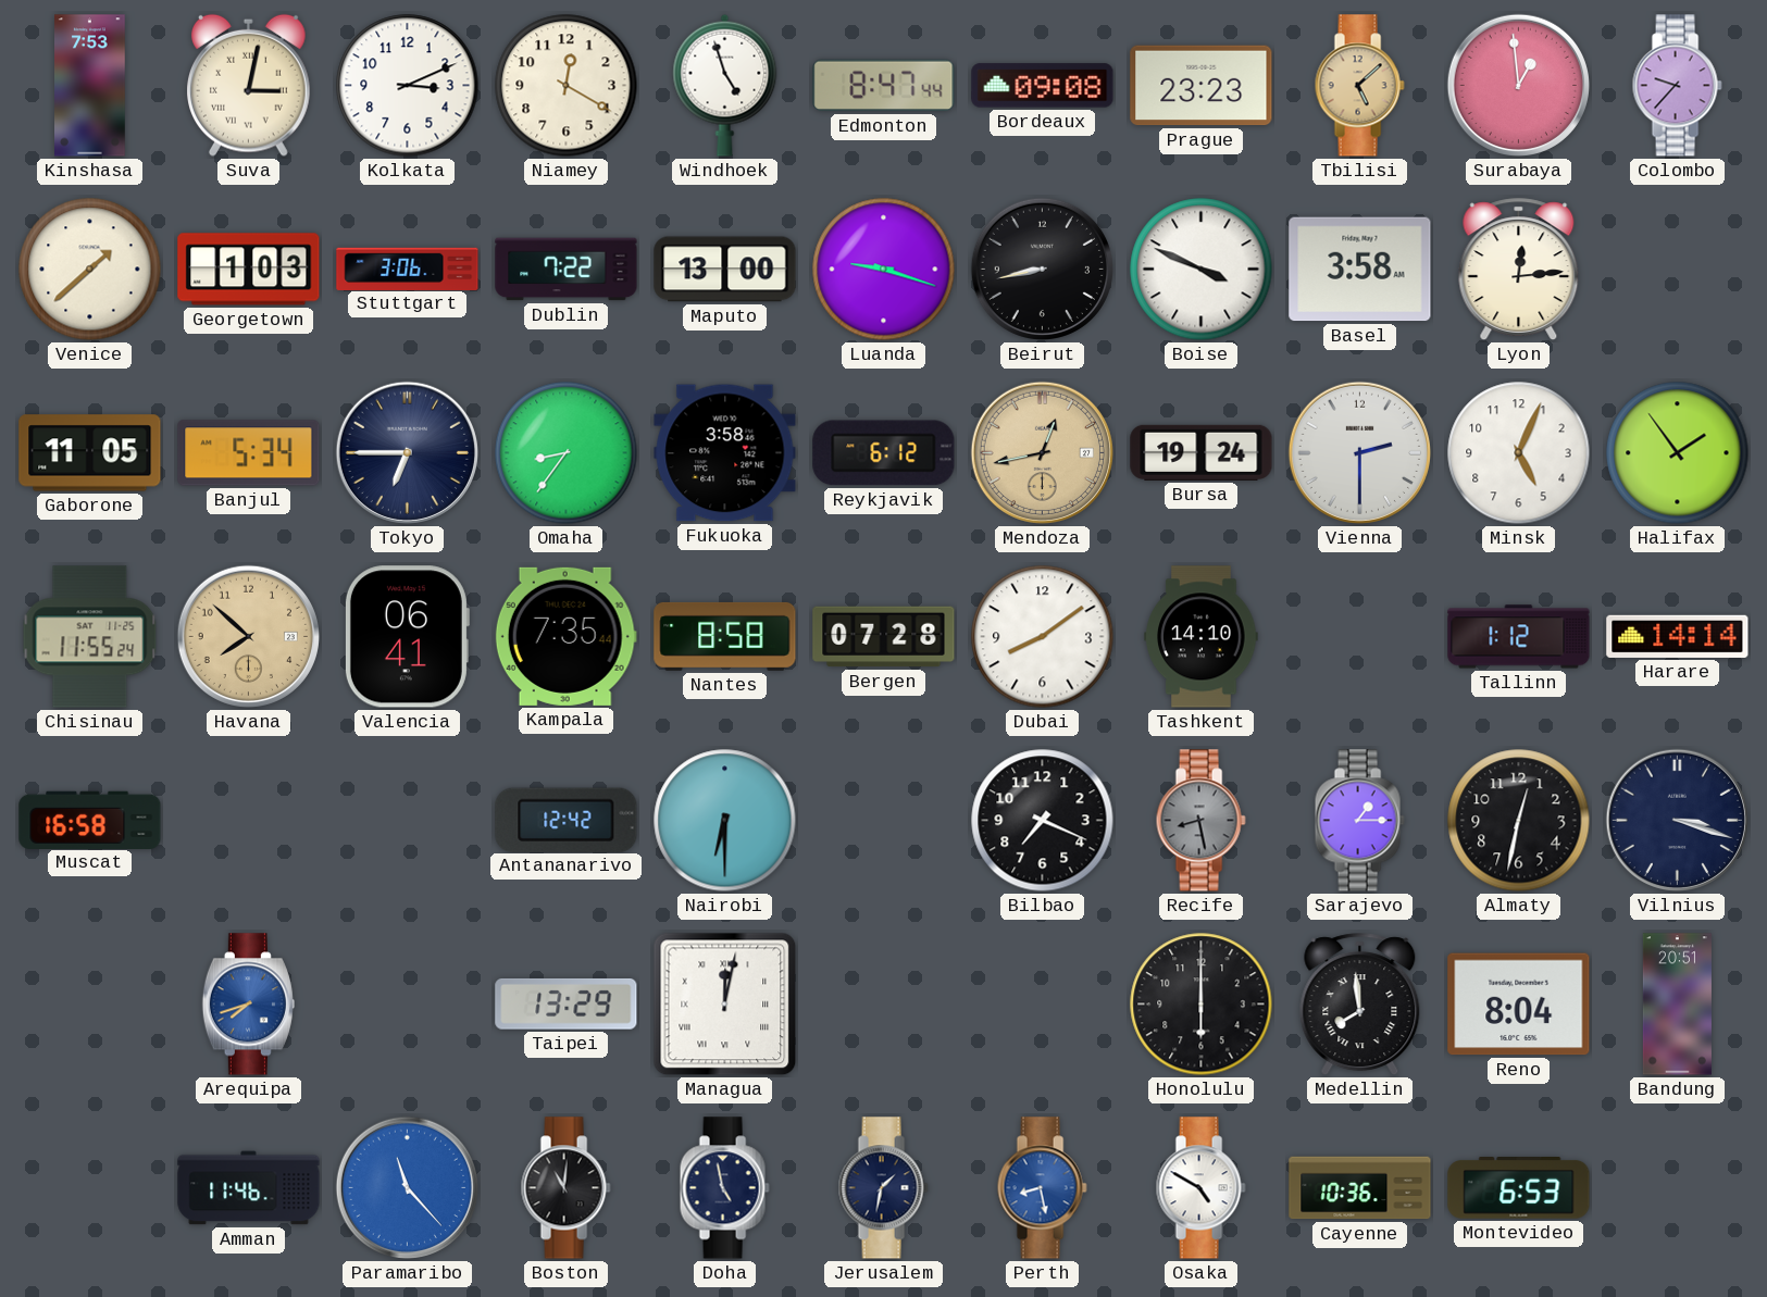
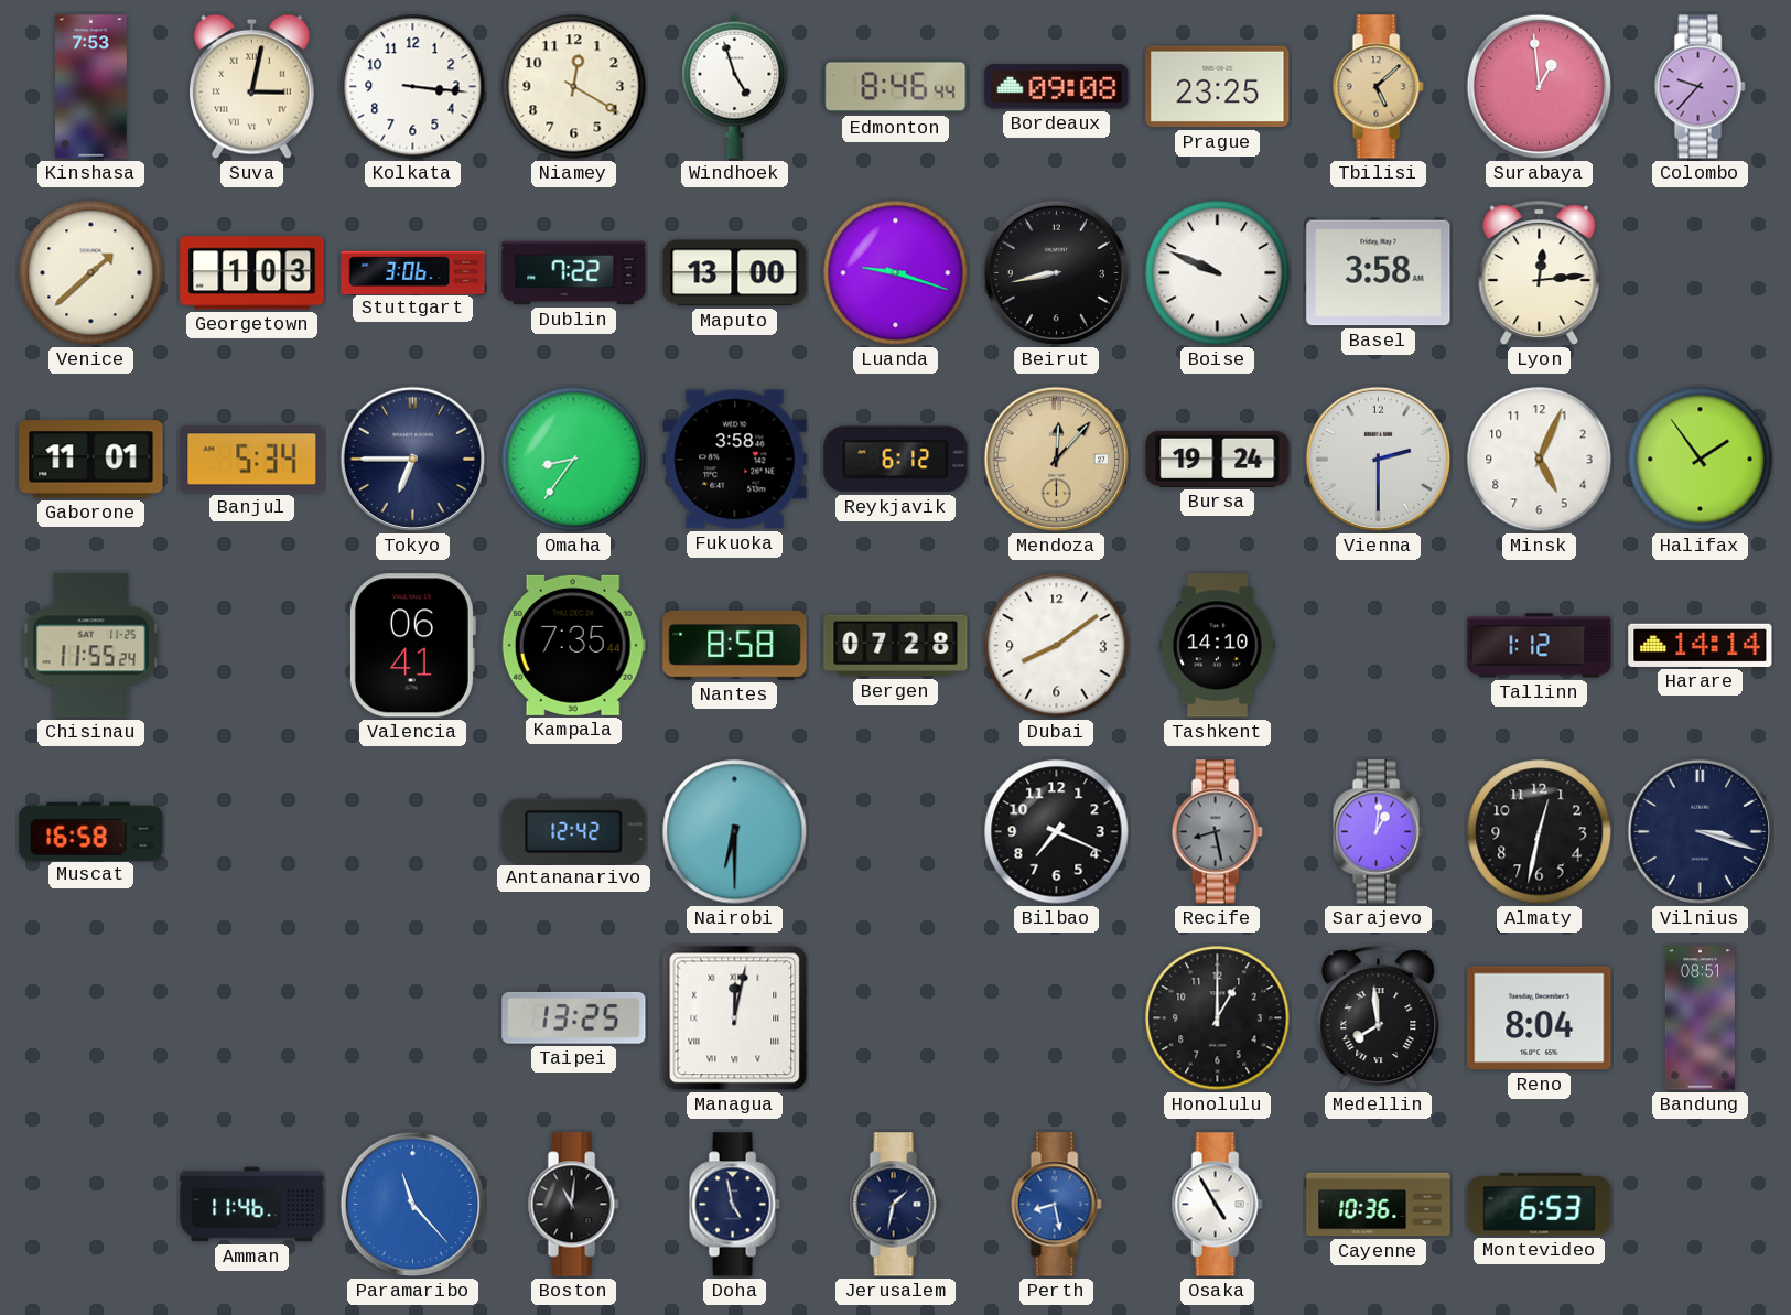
Kolkata: 3:11 -> 3:16
Edmonton: 8:47 -> 8:46
Prague: 23:23 -> 23:25
Boise: 3:49 -> 9:49
Gaborone: 11:05 -> 11:01
Mendoza: 12:43 -> 12:07
Havana: 7:52 -> none
Sarajevo: 1:15 -> 1:01
Arequipa: 7:42 -> none
Taipei: 13:29 -> 13:25
Honolulu: 6:00 -> 1:00
Bandung: 20:51 -> 08:51
Osaka: 4:50 -> 4:55
